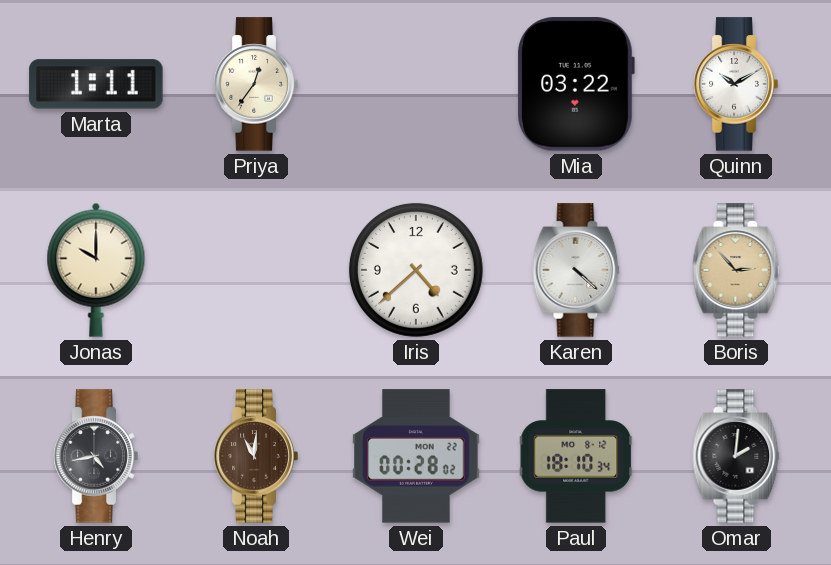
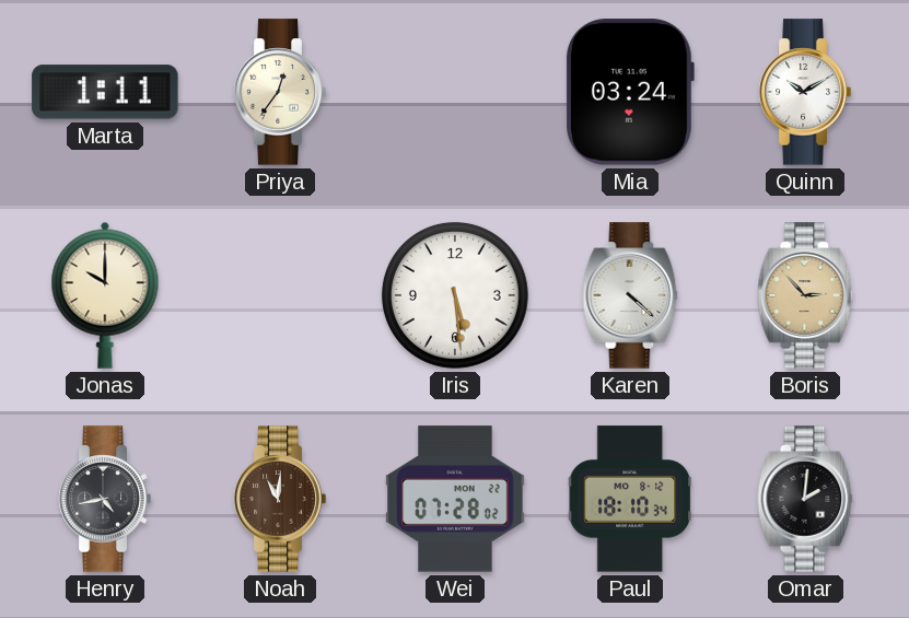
Mia: 03:22 -> 03:24
Iris: 4:38 -> 5:29
Wei: 00:28 -> 07:28
